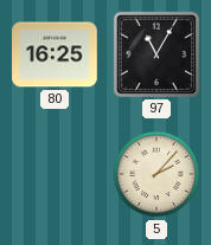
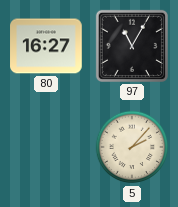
80: 16:25 -> 16:27
